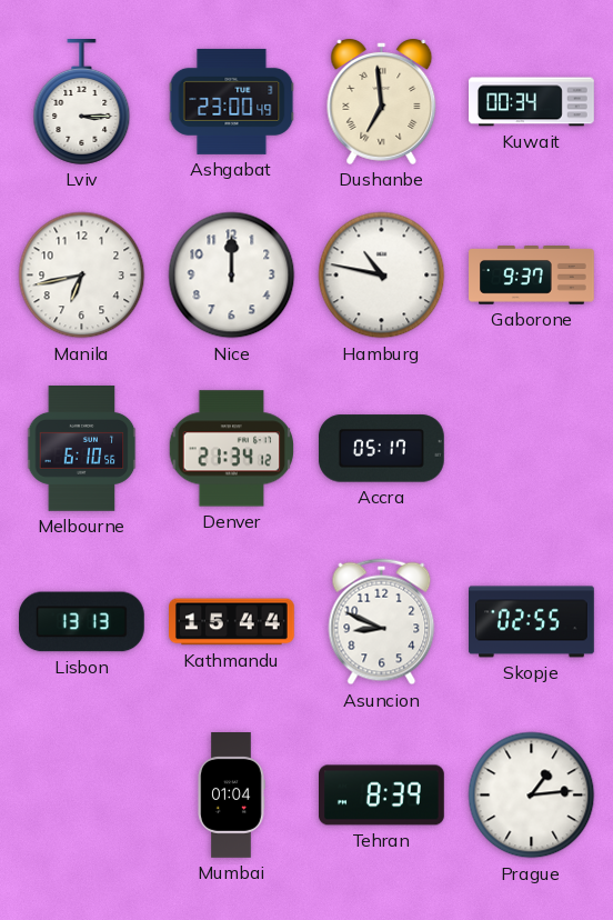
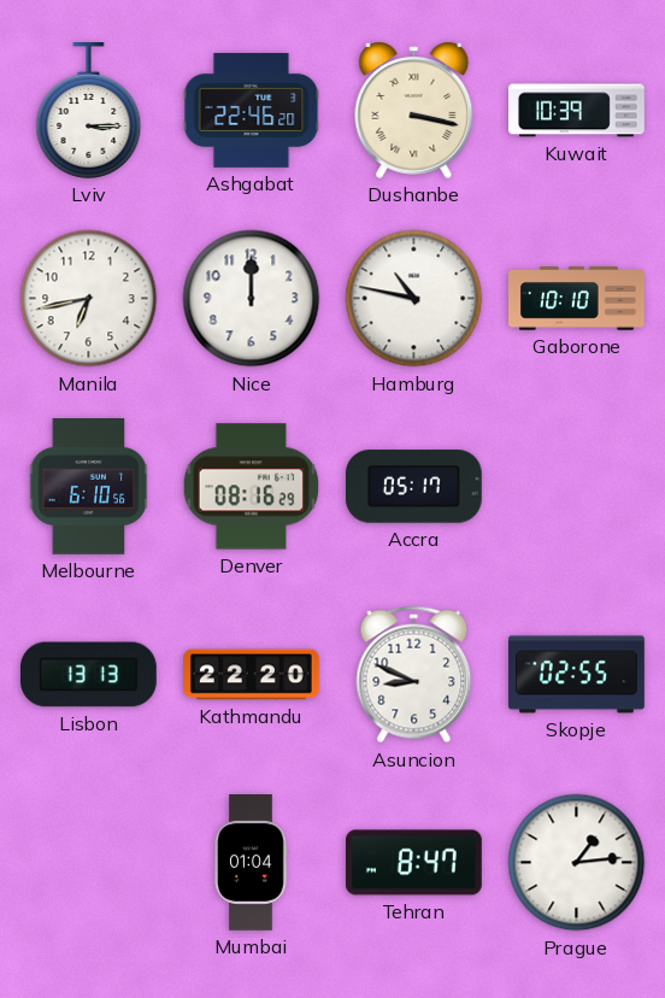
Ashgabat: 23:00 -> 22:46
Dushanbe: 6:59 -> 3:17
Kuwait: 00:34 -> 10:39
Gaborone: 9:37 -> 10:10
Denver: 21:34 -> 08:16
Kathmandu: 15:44 -> 22:20
Tehran: 8:39 -> 8:47
